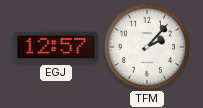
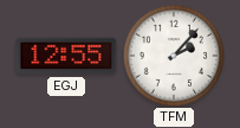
EGJ: 12:57 -> 12:55
